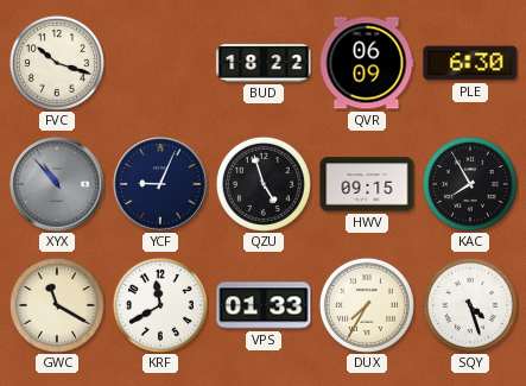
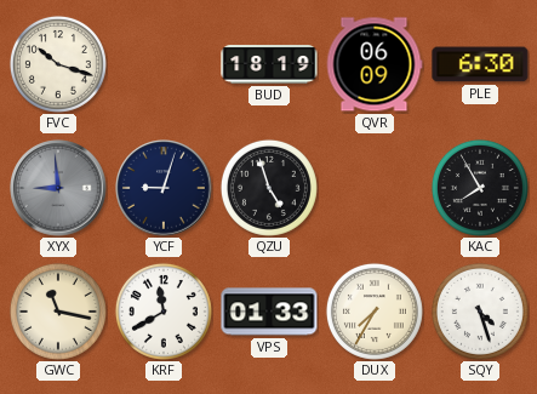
BUD: 18:22 -> 18:19
XYX: 10:53 -> 8:59
YCF: 9:04 -> 9:03
HWV: 09:15 -> none
GWC: 11:20 -> 11:17
